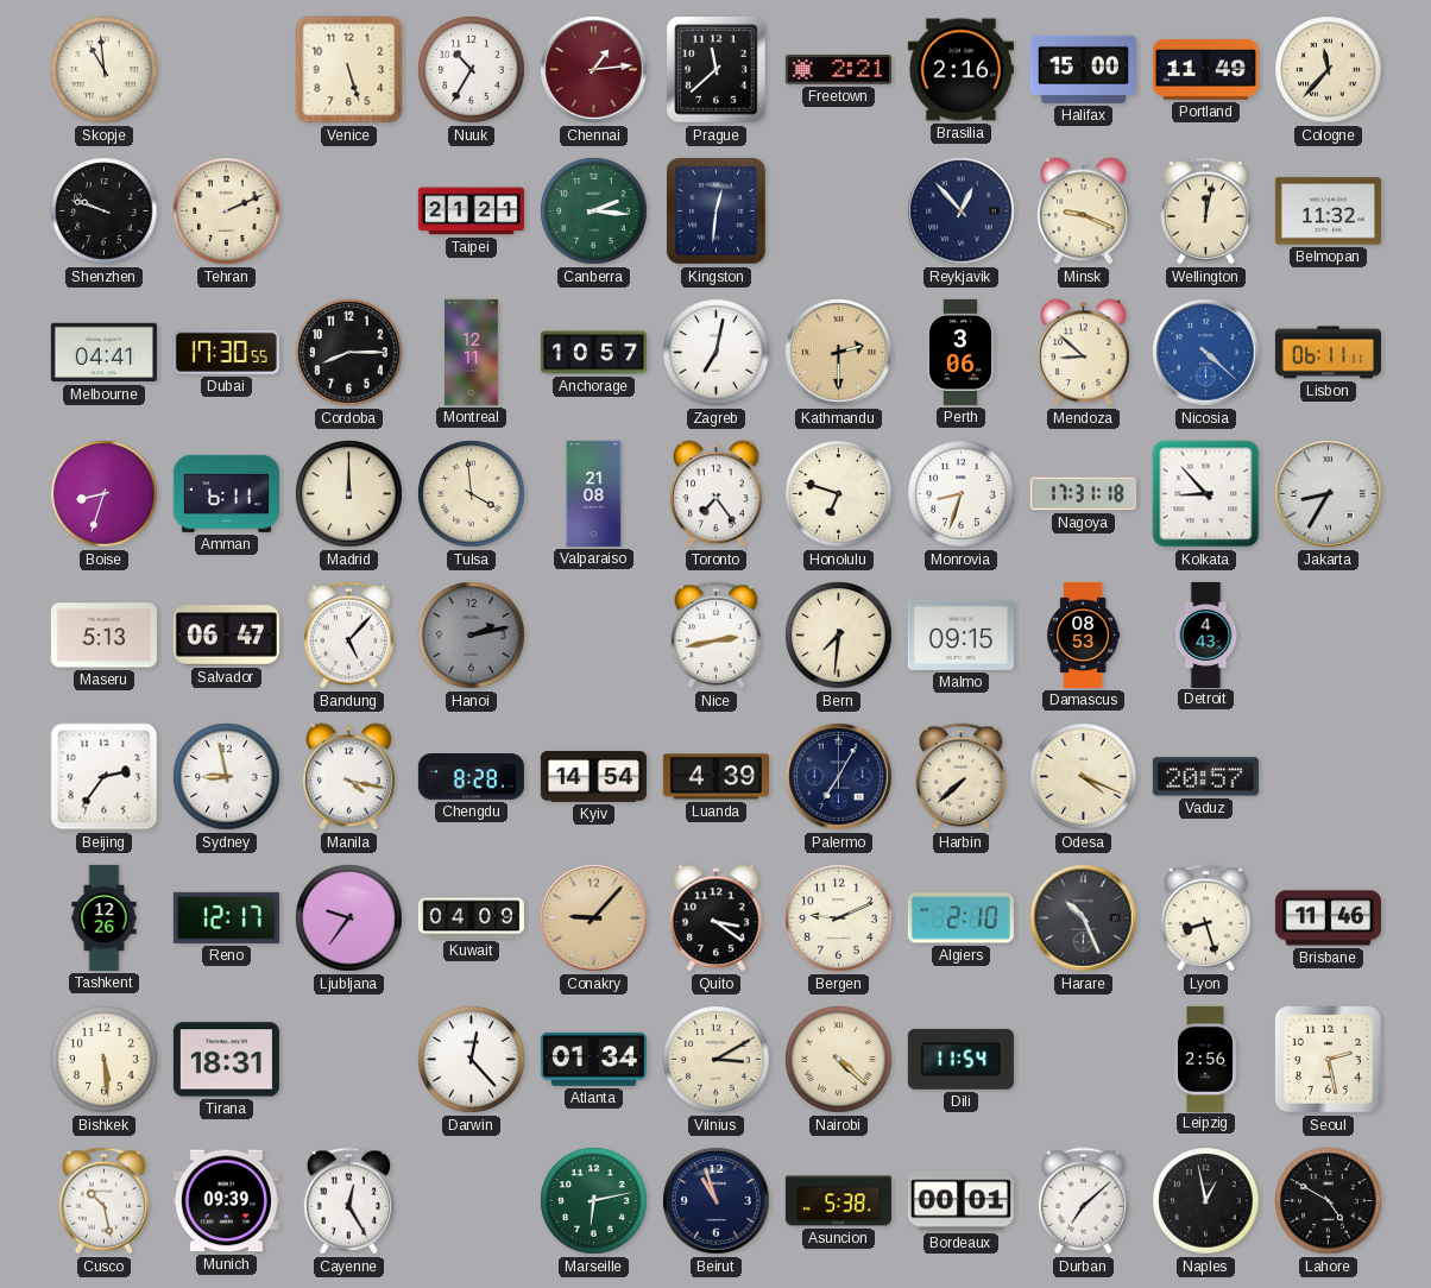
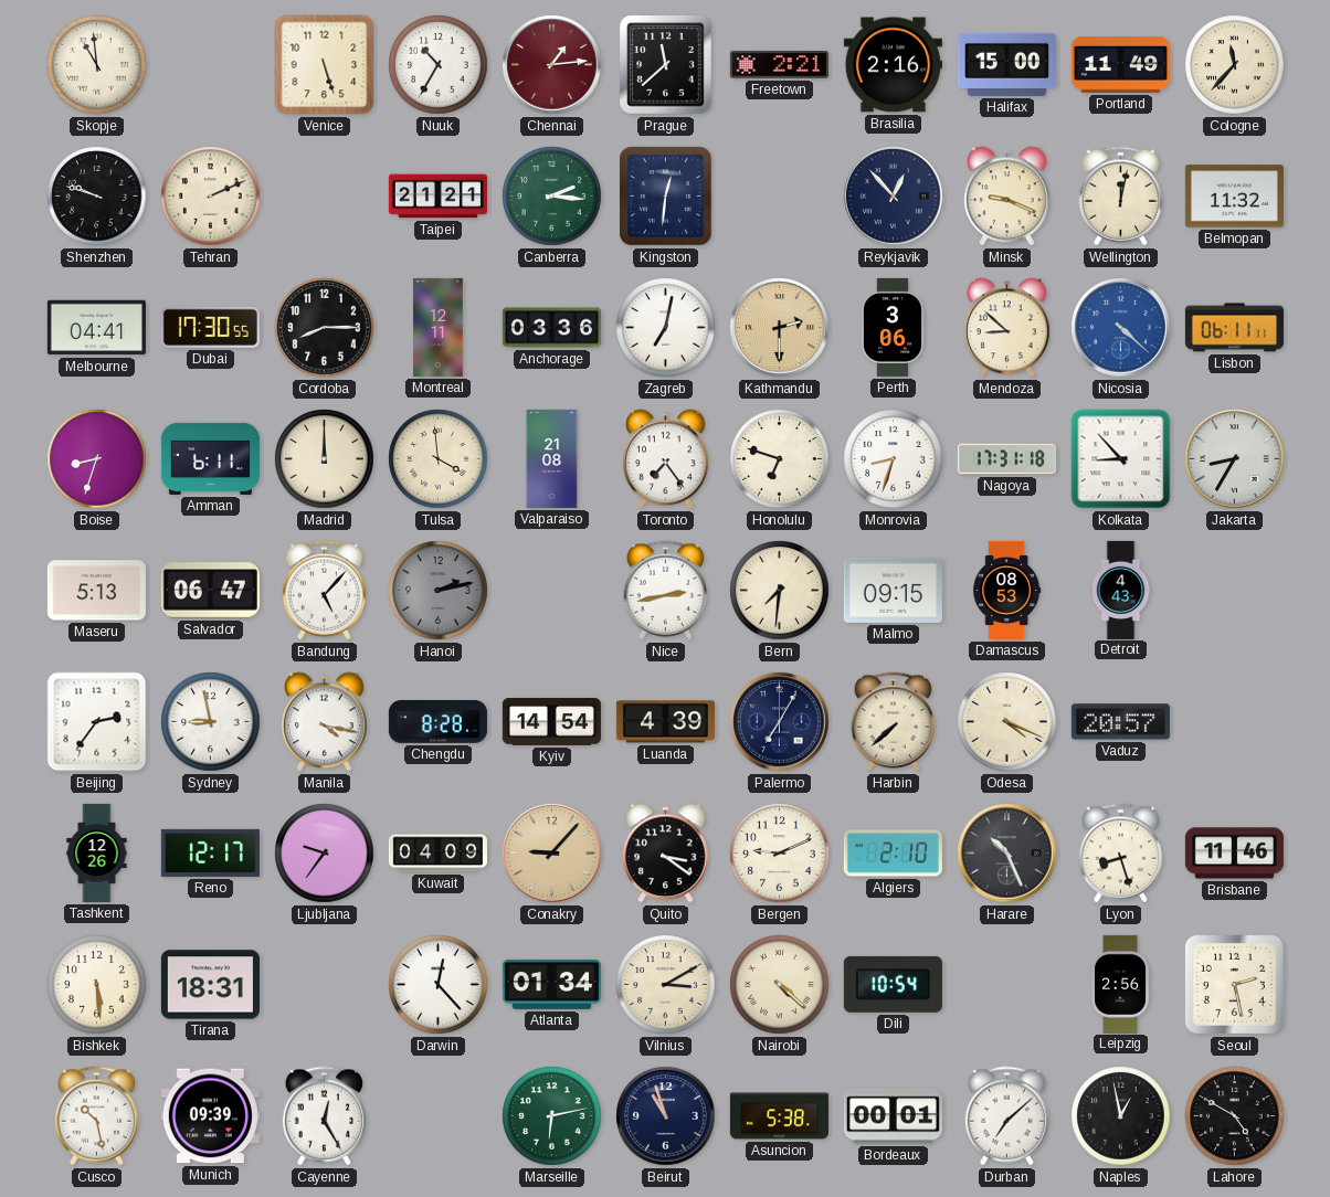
Anchorage: 10:57 -> 03:36
Dili: 11:54 -> 10:54
